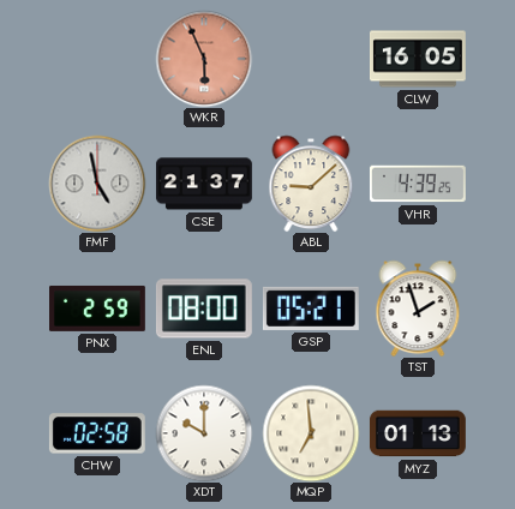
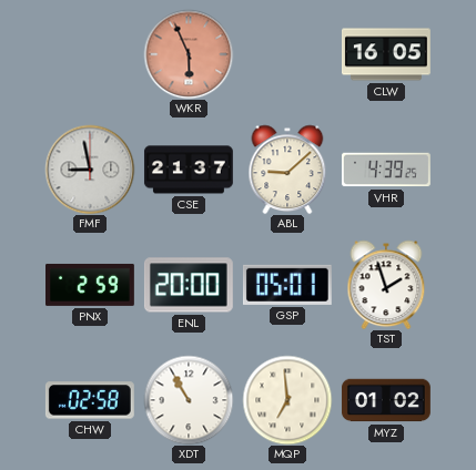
FMF: 4:58 -> 8:58
ENL: 08:00 -> 20:00
GSP: 05:21 -> 05:01
XDT: 10:00 -> 10:55
MYZ: 01:13 -> 01:02
